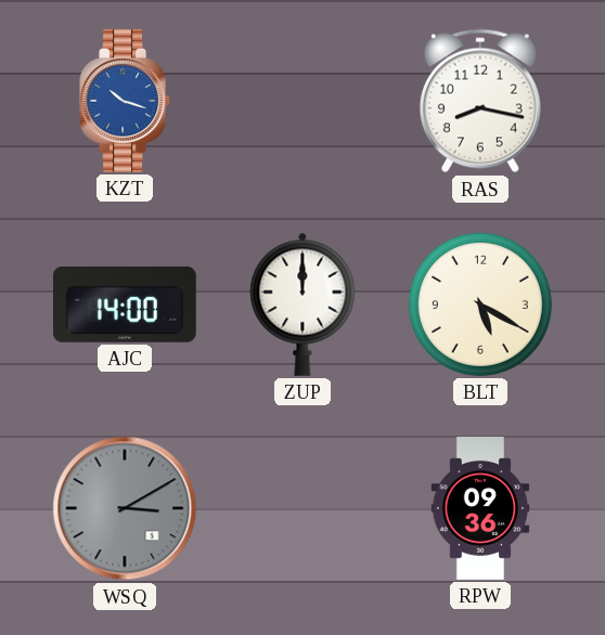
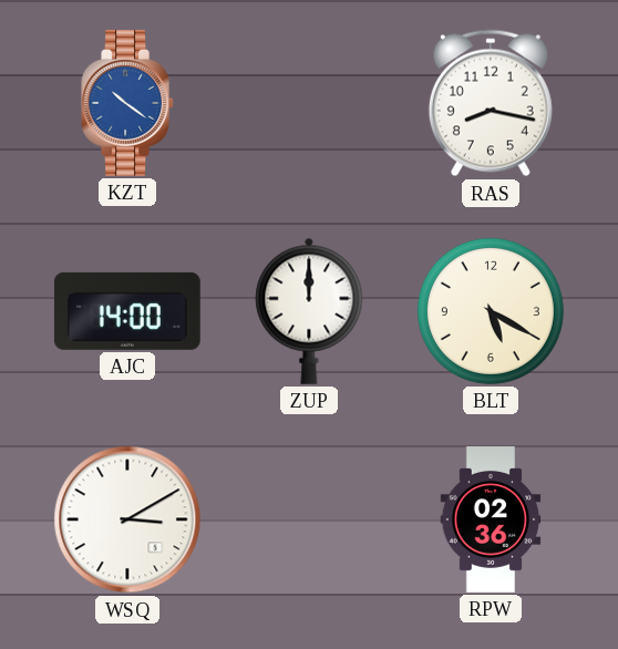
KZT: 10:18 -> 10:21
WSQ dial: grey -> white
RPW: 09:36 -> 02:36
